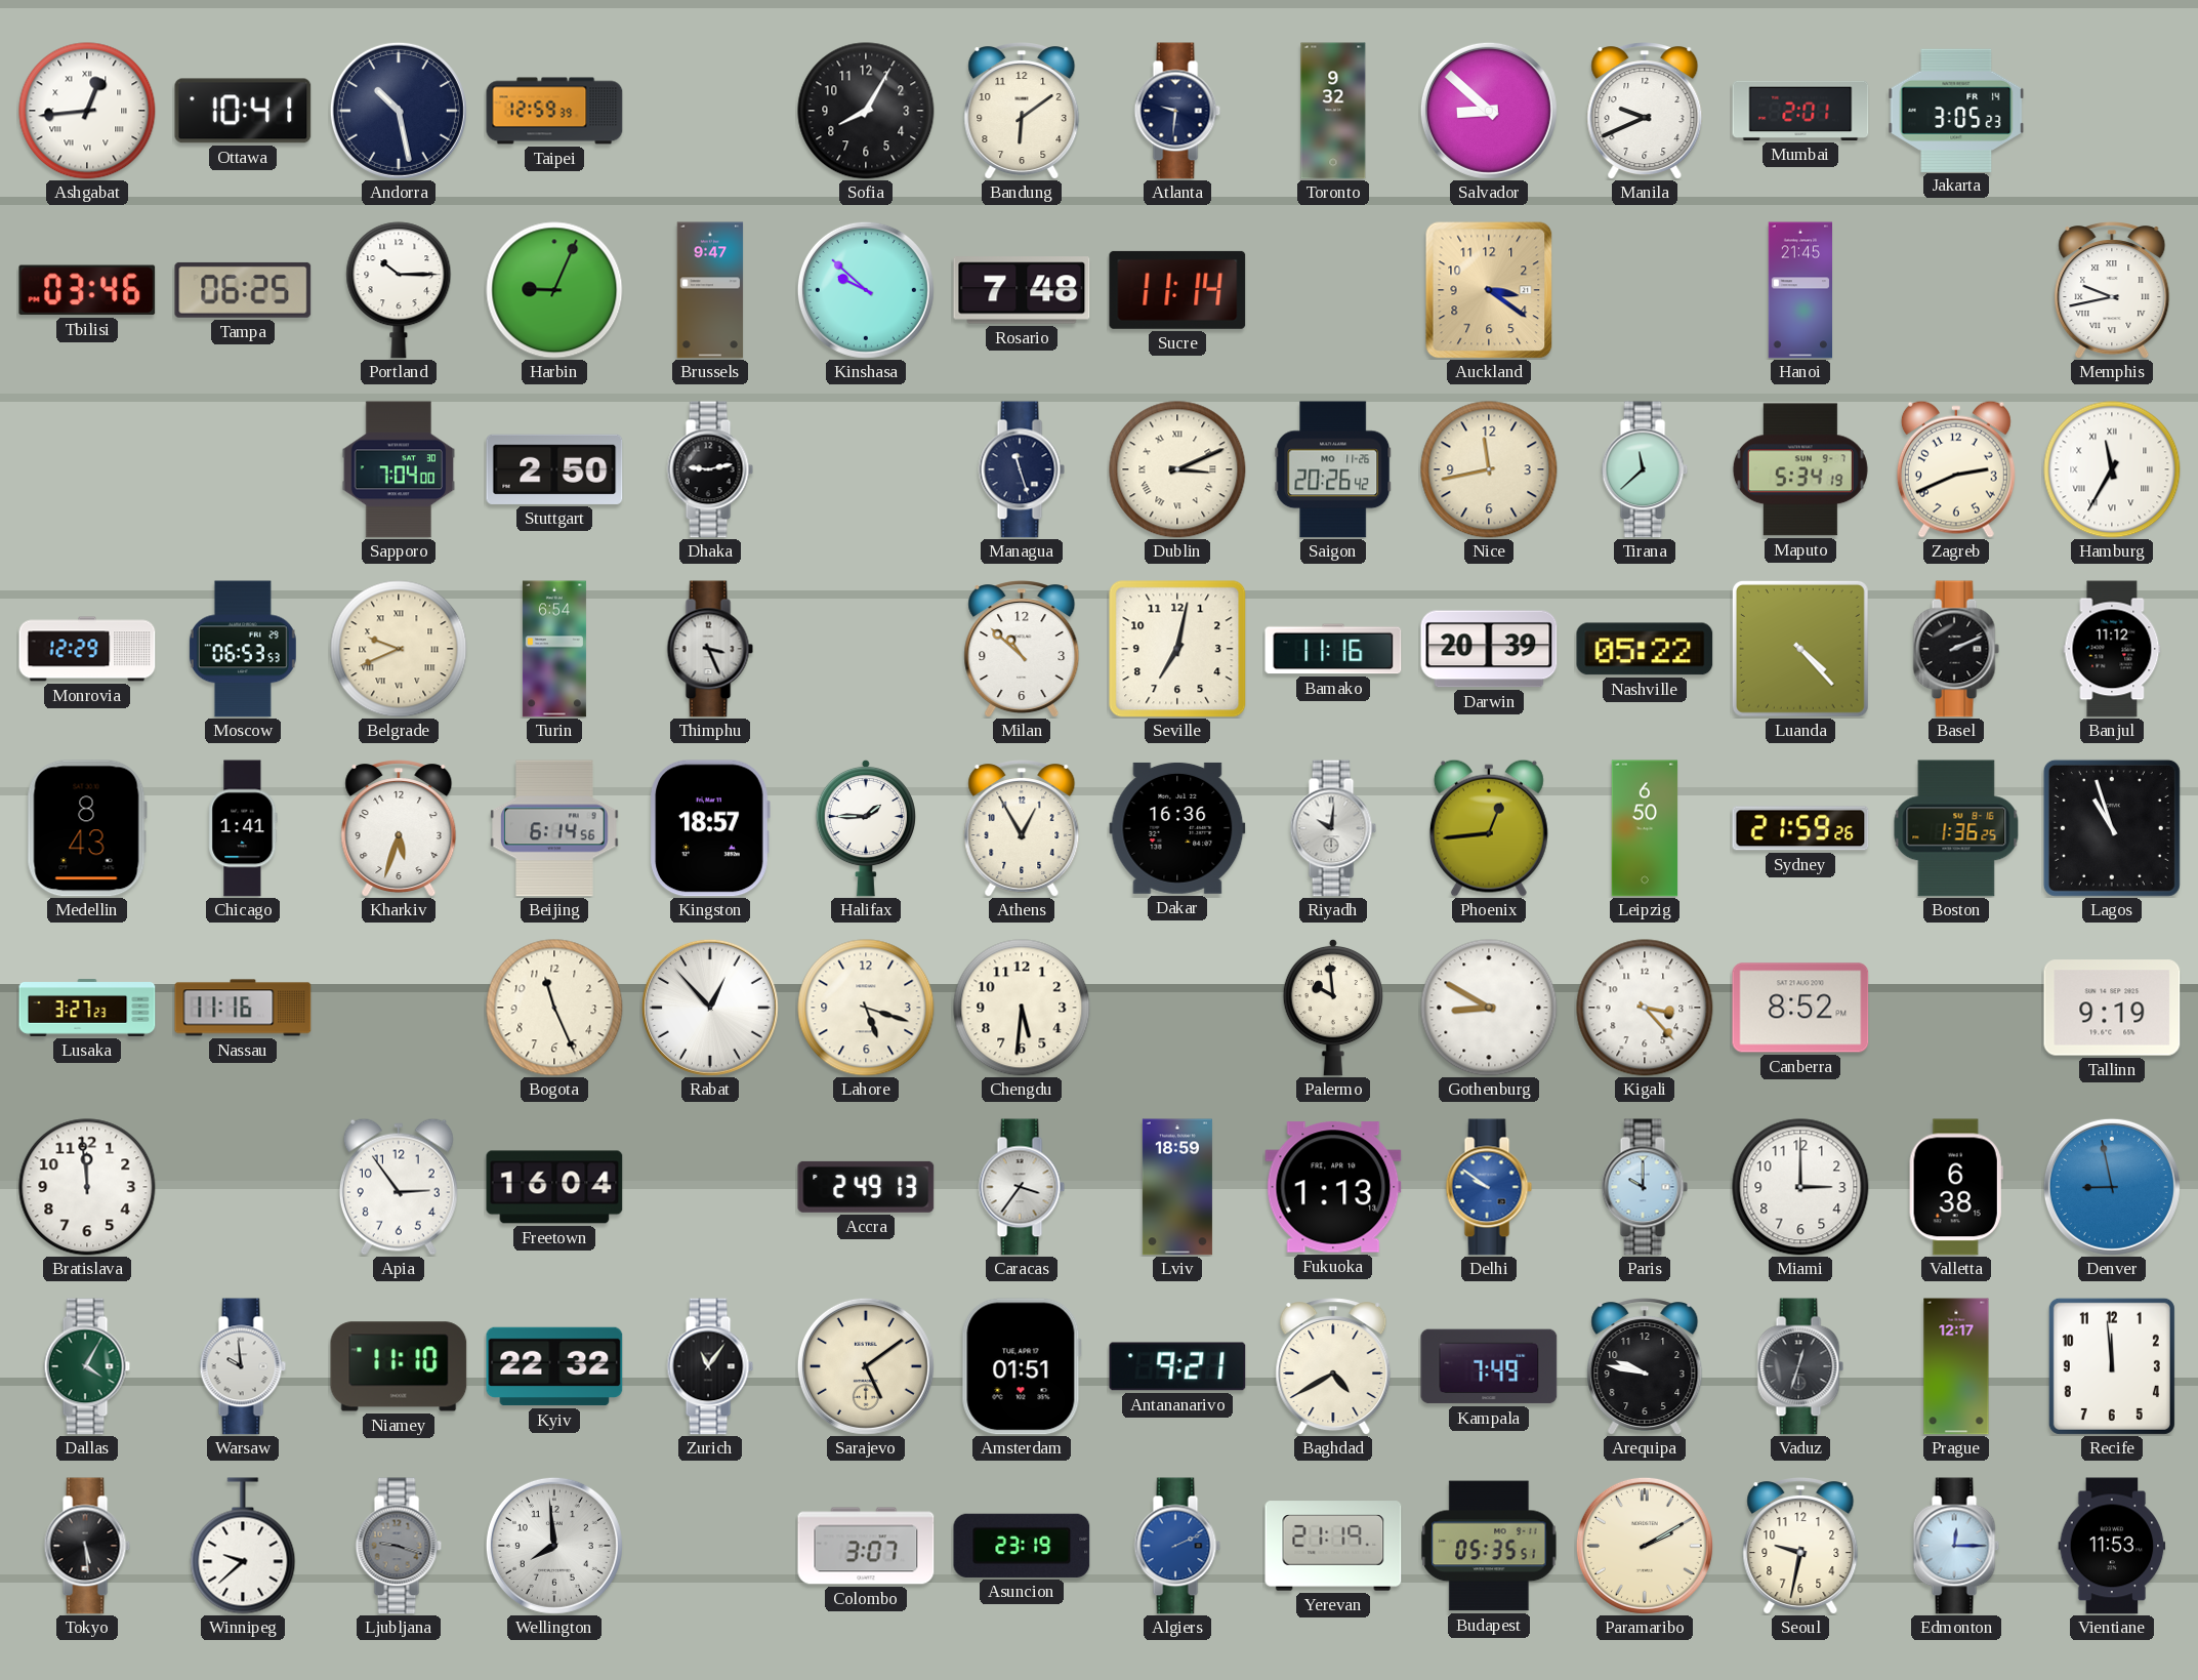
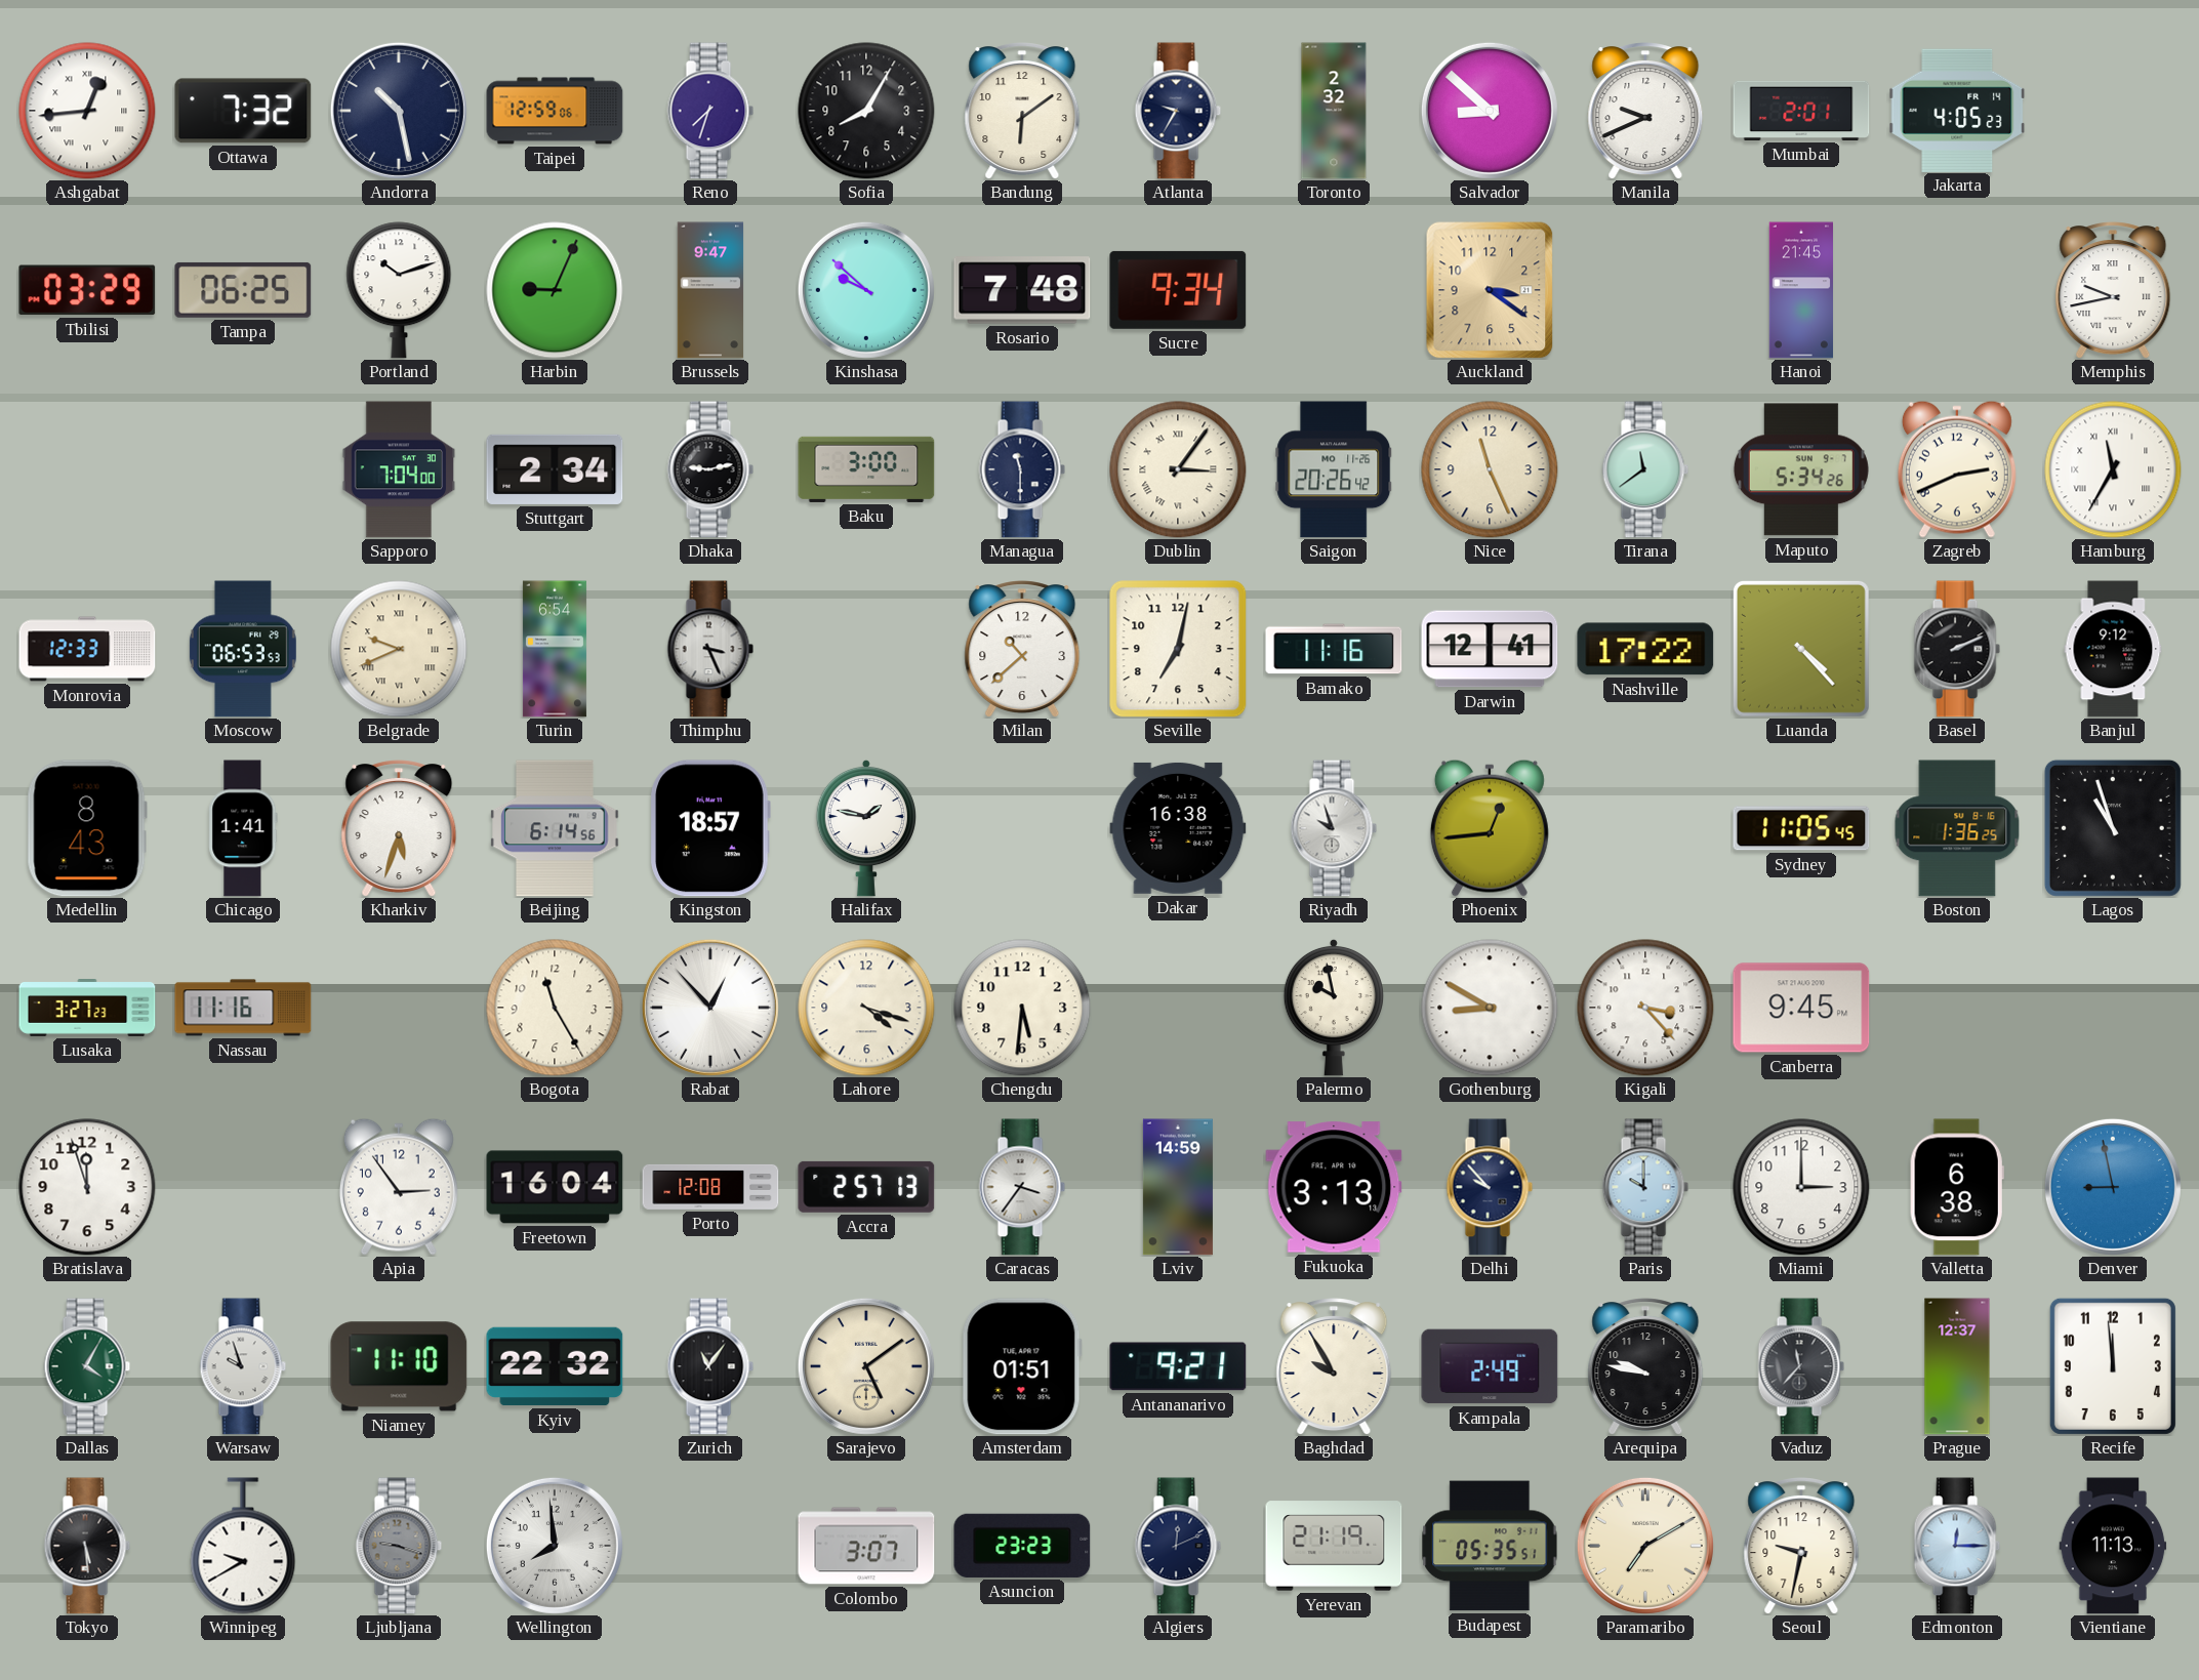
Ottawa: 10:41 -> 7:32
Taipei: 12:59:39 -> 12:59:06
Reno: none -> 7:33
Atlanta: 9:31 -> 9:35
Toronto: 9:32 -> 2:32
Jakarta: 3:05 -> 4:05
Tbilisi: 03:46 -> 03:29
Portland: 10:15 -> 10:12
Sucre: 11:14 -> 9:34
Stuttgart: 2:50 -> 2:34
Baku: none -> 3:00
Managua: 11:27 -> 11:30
Dublin: 3:11 -> 3:06
Nice: 11:43 -> 11:26
Tirana: 11:38 -> 11:39
Maputo: 5:34:19 -> 5:34:26
Monrovia: 12:29 -> 12:33
Milan: 10:52 -> 10:38
Darwin: 20:39 -> 12:41
Nashville: 05:22 -> 17:22
Banjul: 11:12 -> 9:12
Halifax: 1:45 -> 1:47
Athens: 12:55 -> none
Dakar: 16:36 -> 16:38
Riyadh: 10:01 -> 9:57
Leipzig: 6:50 -> none
Sydney: 21:59 -> 11:05
Bogota: 11:26 -> 11:25
Lahore: 5:18 -> 4:18
Palermo: 9:59 -> 9:58
Canberra: 8:52 -> 9:45
Tallinn: 9:19 -> none
Bratislava: 11:59 -> 11:57
Porto: none -> 12:08
Accra: 2:49 -> 2:57
Lviv: 18:59 -> 14:59
Fukuoka: 1:13 -> 3:13
Delhi: 9:51 -> 9:53
Delhi dial: blue -> navy
Warsaw: 9:59 -> 9:57
Baghdad: 4:40 -> 9:55
Kampala: 7:49 -> 2:49
Vaduz: 12:33 -> 11:37
Prague: 12:17 -> 12:37
Winnipeg: 9:38 -> 9:40
Asuncion: 23:19 -> 23:23
Algiers: 2:11 -> 12:11
Algiers dial: blue -> navy
Paramaribo: 2:10 -> 7:10
Vientiane: 11:53 -> 11:13
